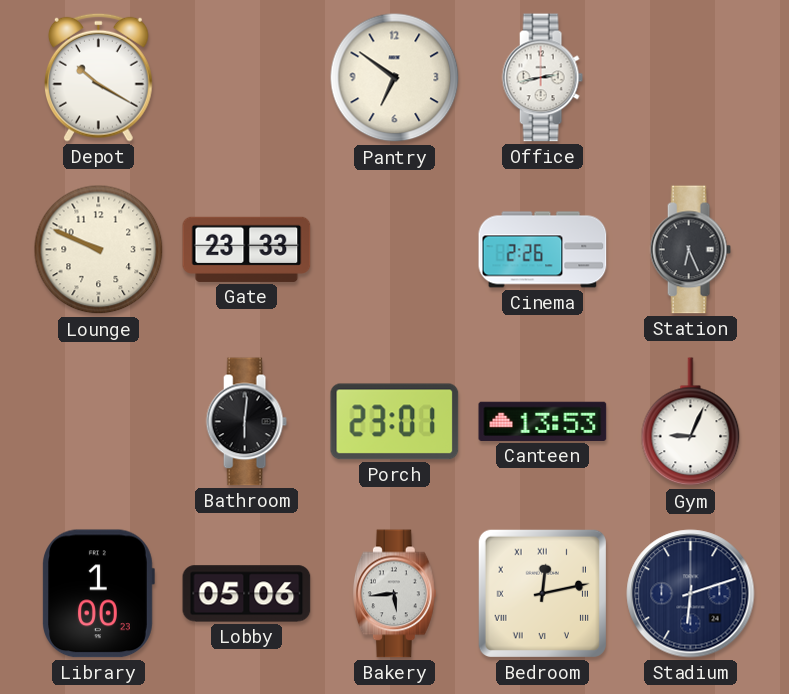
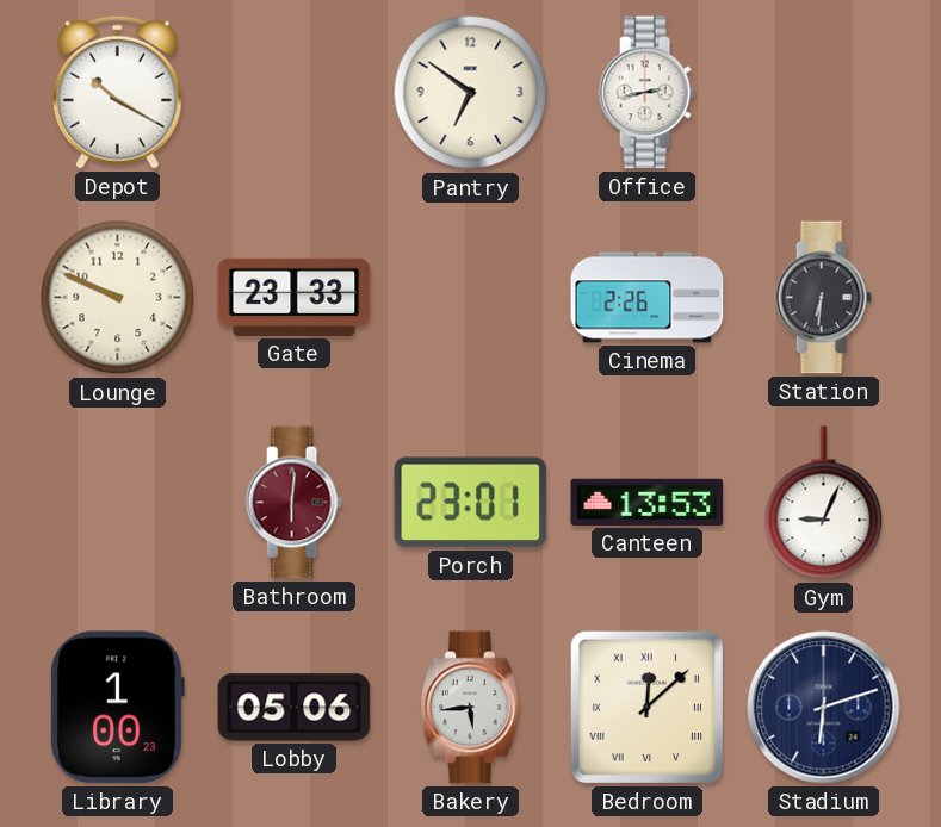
Station: 6:26 -> 6:31
Bathroom dial: black -> burgundy
Bedroom: 12:13 -> 12:08
